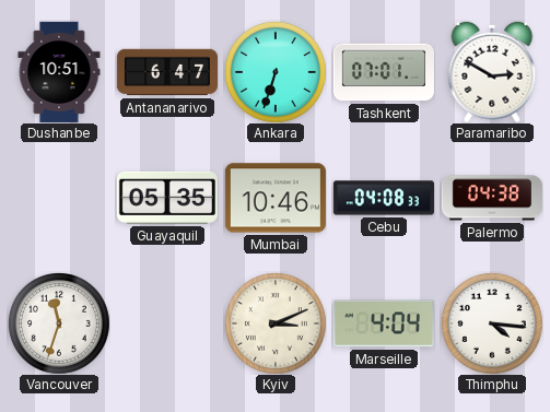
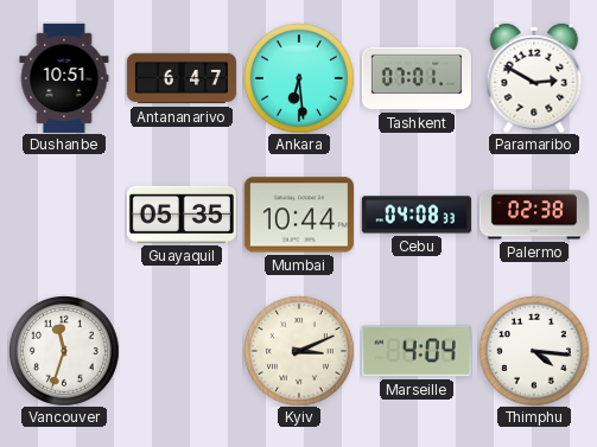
Ankara: 6:33 -> 6:29
Mumbai: 10:46 -> 10:44
Palermo: 04:38 -> 02:38
